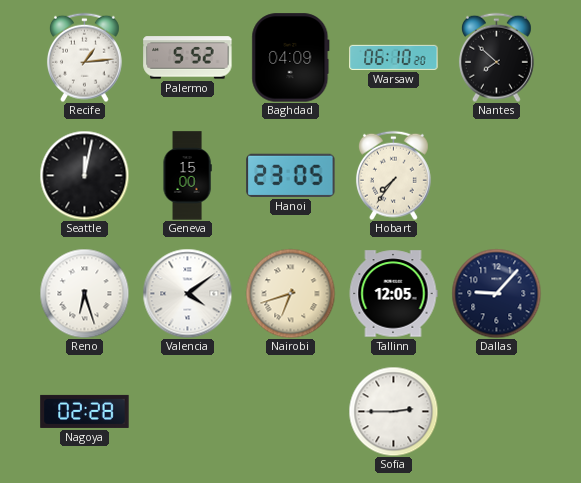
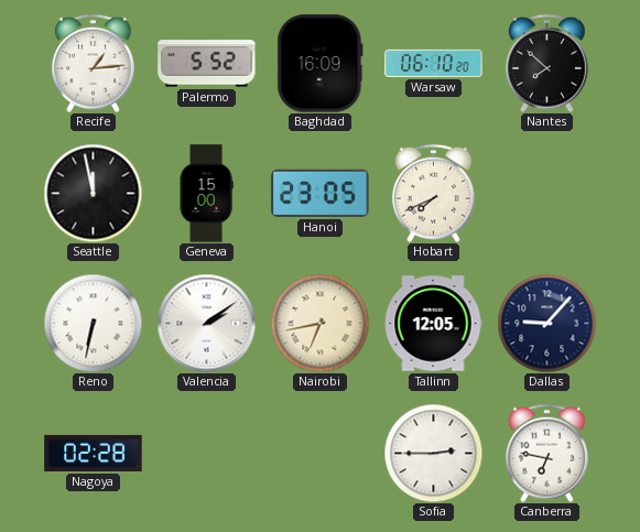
Baghdad: 04:09 -> 16:09
Seattle: 12:02 -> 11:58
Hobart: 7:36 -> 7:41
Reno: 6:27 -> 6:32
Valencia: 4:09 -> 2:09
Nairobi: 6:42 -> 6:43
Canberra: none -> 6:47
